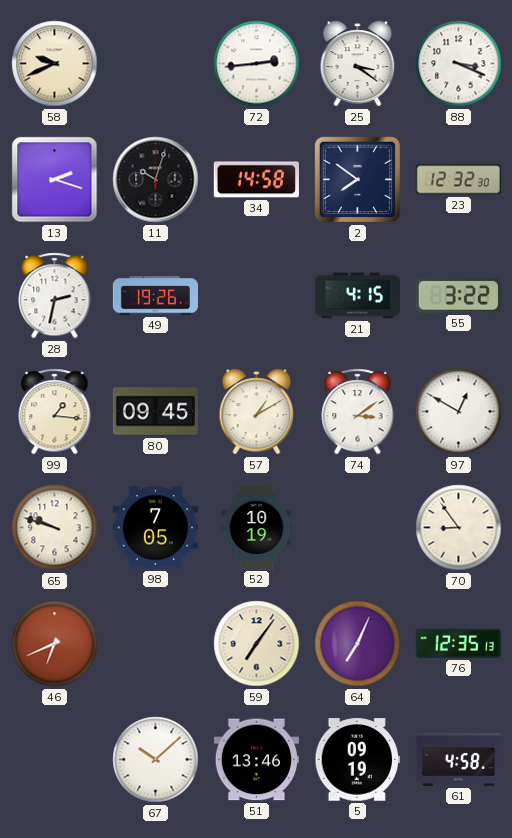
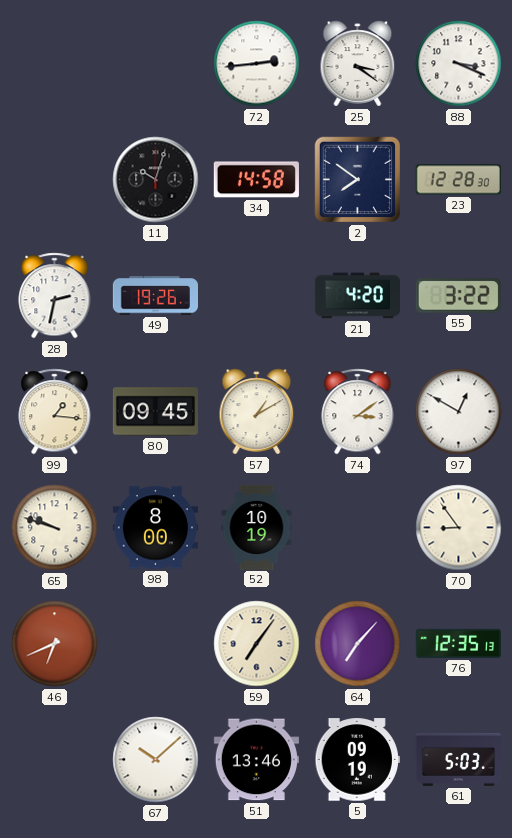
58: 9:41 -> none
13: 2:18 -> none
23: 12:32 -> 12:28
21: 4:15 -> 4:20
98: 7:05 -> 8:00
64: 7:04 -> 7:07
61: 4:58 -> 5:03
